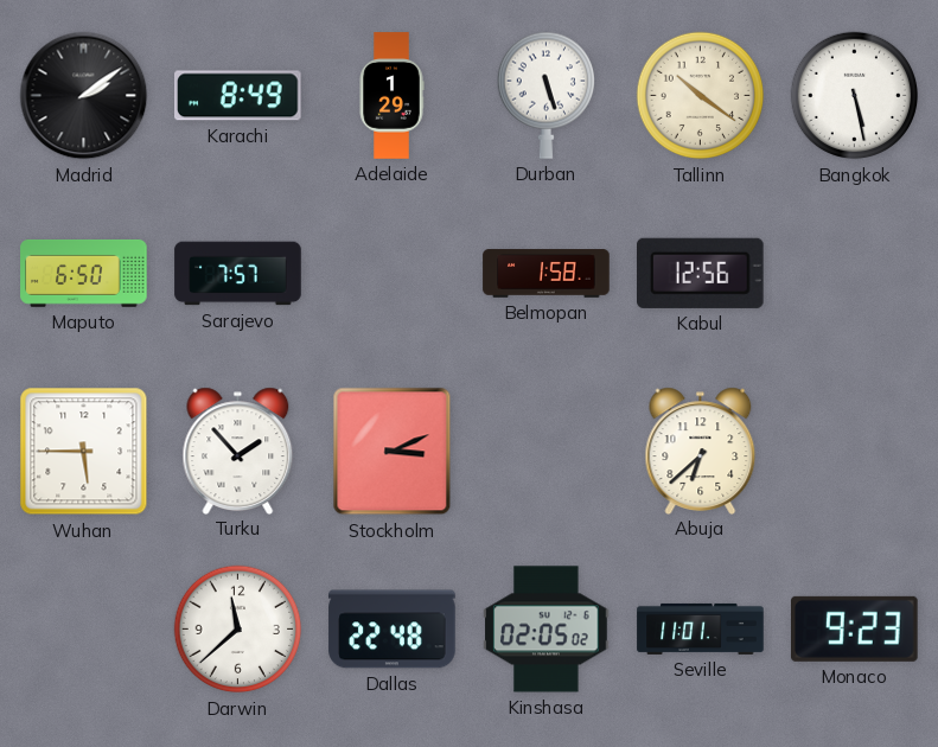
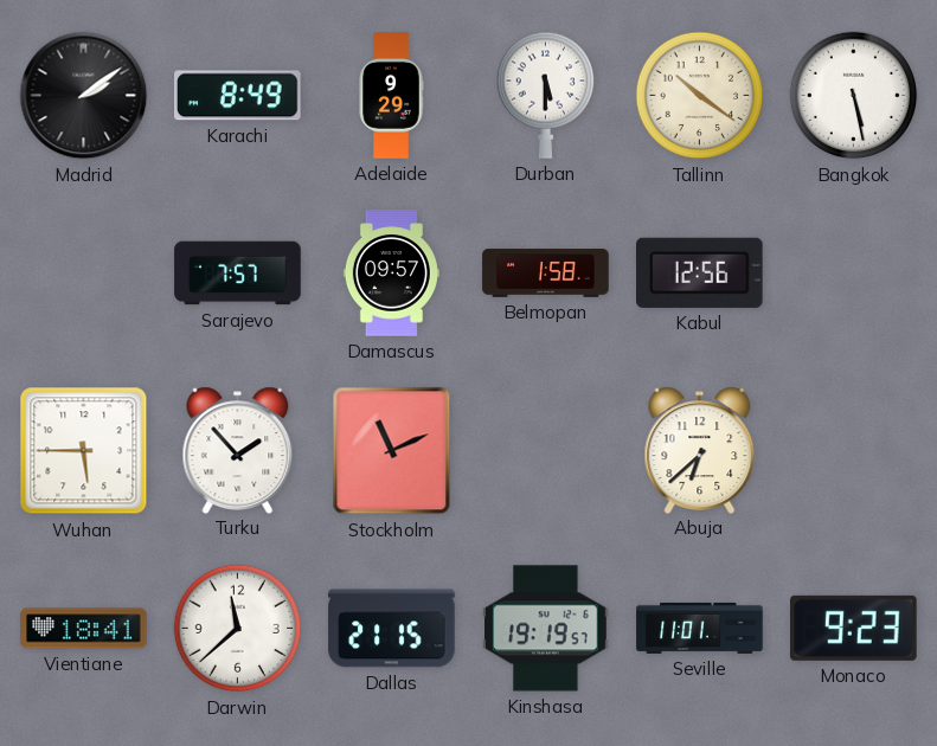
Adelaide: 1:29 -> 9:29
Durban: 5:27 -> 5:30
Maputo: 6:50 -> none
Damascus: none -> 09:57
Stockholm: 3:11 -> 11:11
Vientiane: none -> 18:41
Dallas: 22:48 -> 21:15
Kinshasa: 02:05 -> 19:19
